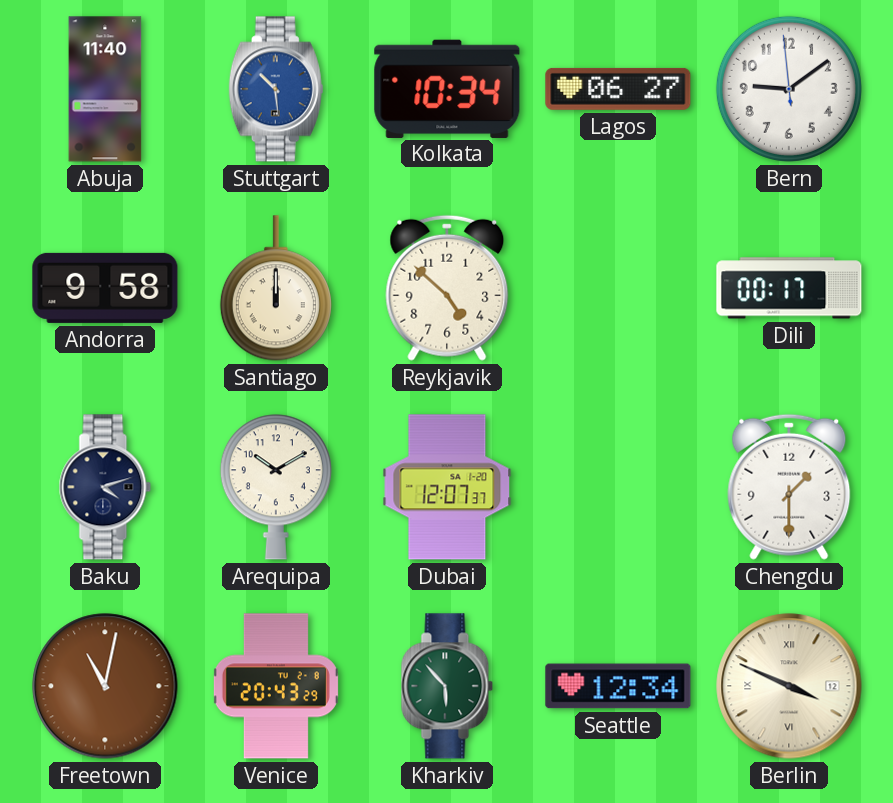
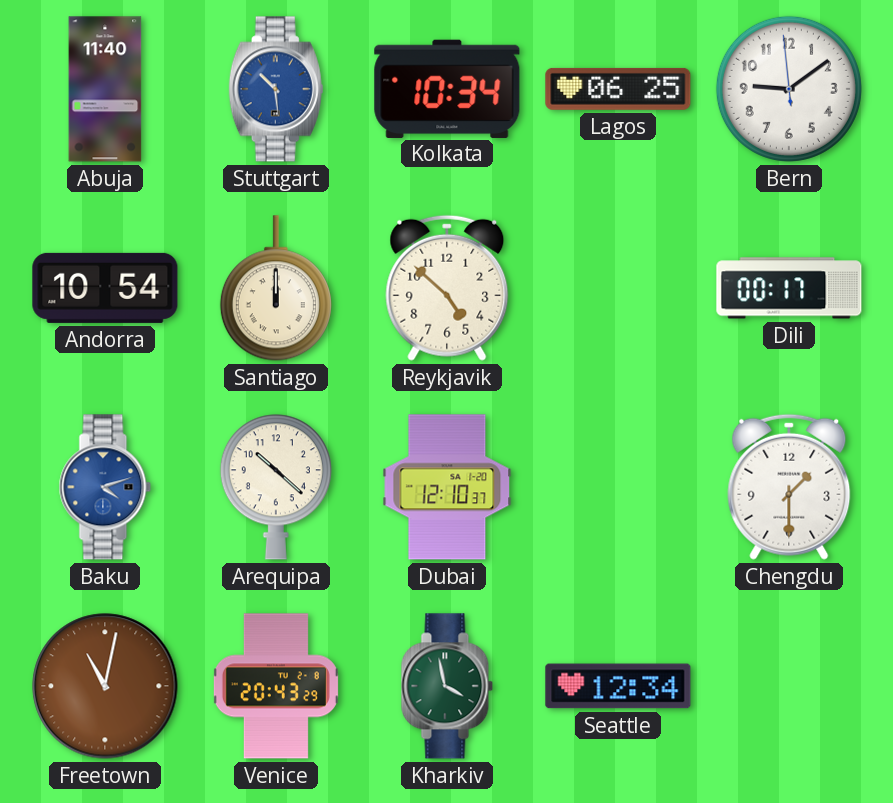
Lagos: 06:27 -> 06:25
Andorra: 9:58 -> 10:54
Baku dial: navy -> blue
Arequipa: 10:10 -> 10:22
Dubai: 12:07 -> 12:10
Kharkiv: 5:53 -> 3:58
Berlin: 3:49 -> none
